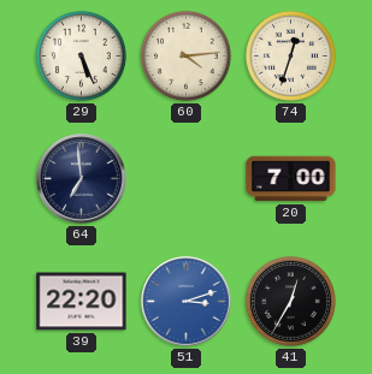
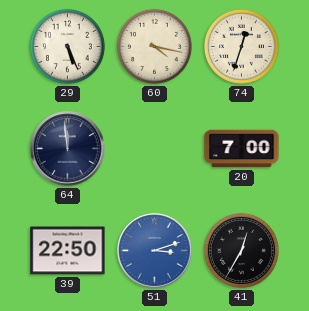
60: 4:14 -> 4:17
64: 6:59 -> 11:59
39: 22:20 -> 22:50
